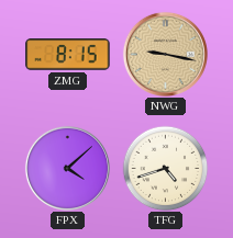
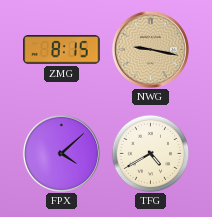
TFG: 4:42 -> 4:40
